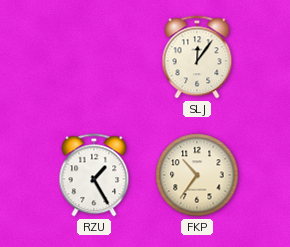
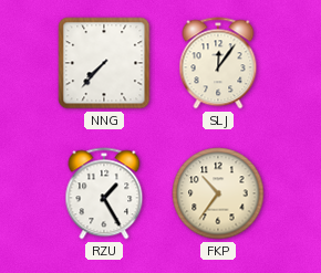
NNG: none -> 7:37
